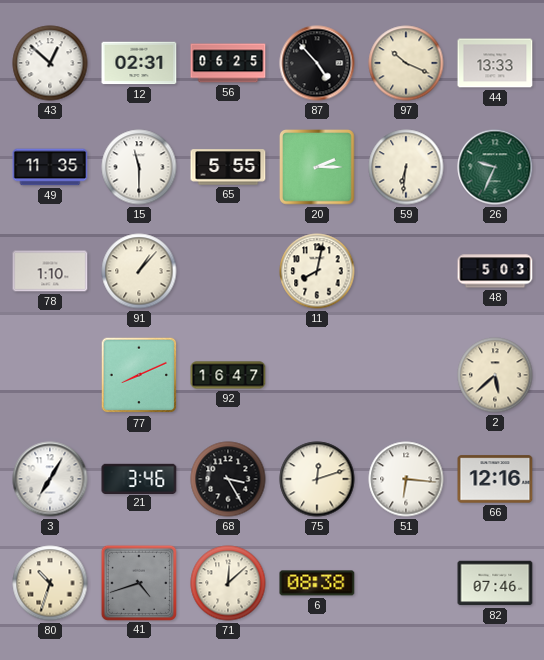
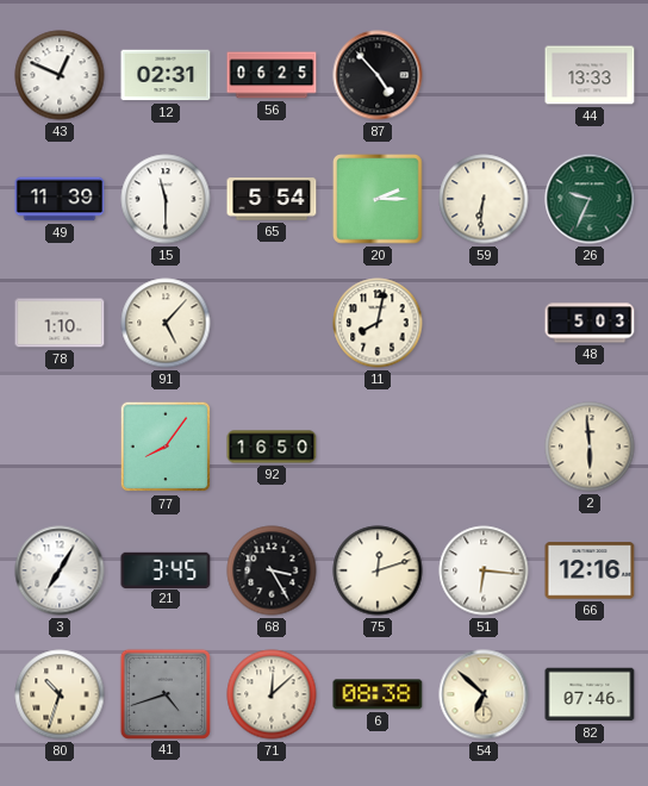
43: 12:52 -> 12:49
97: 10:19 -> none
49: 11:35 -> 11:39
65: 5:55 -> 5:54
91: 1:07 -> 5:07
77: 8:11 -> 8:06
92: 16:47 -> 16:50
2: 5:38 -> 5:59
21: 3:46 -> 3:45
54: none -> 6:52
